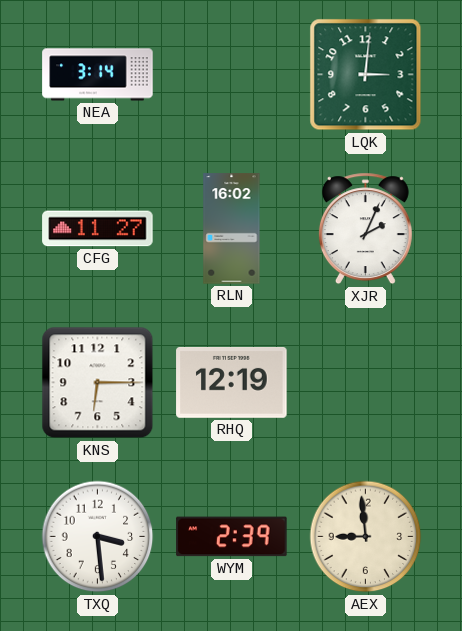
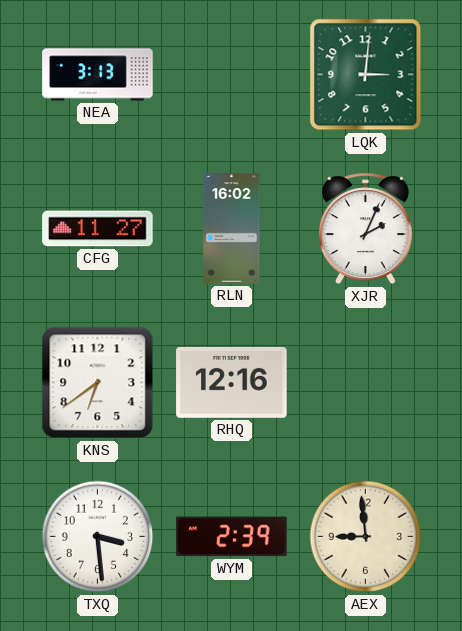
NEA: 3:14 -> 3:13
KNS: 6:15 -> 6:39
RHQ: 12:19 -> 12:16
